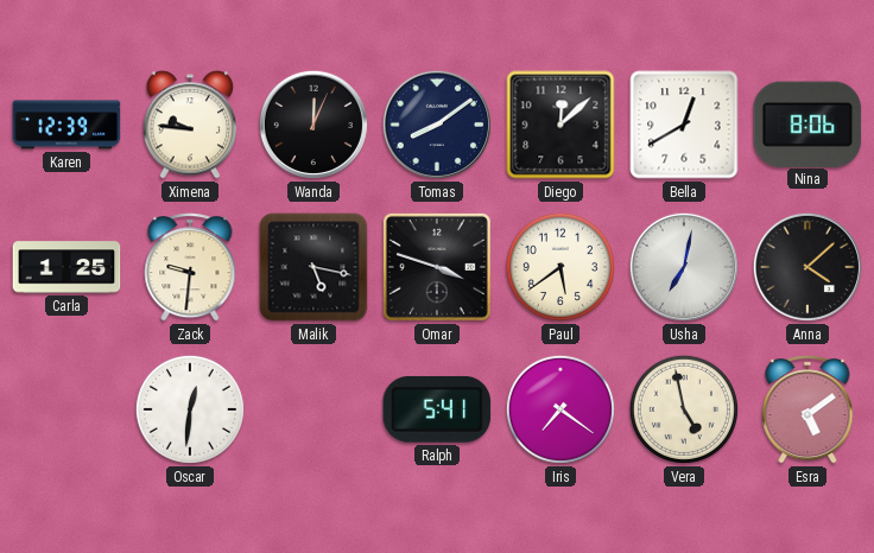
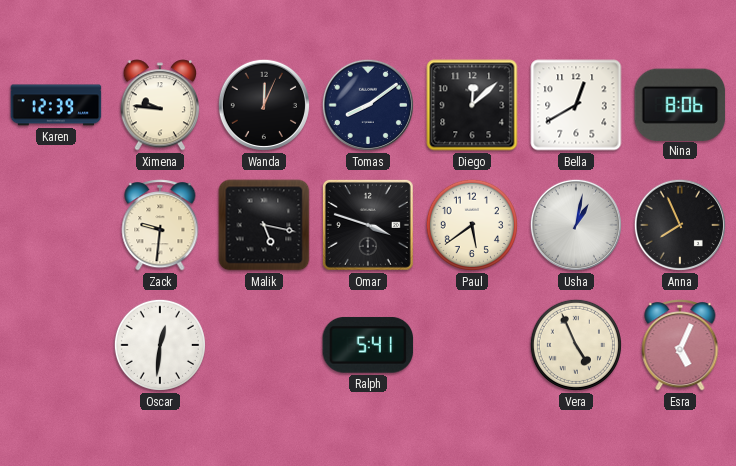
Carla: 1:25 -> none
Usha: 7:02 -> 1:02
Anna: 4:08 -> 7:56
Iris: 7:21 -> none
Vera: 4:58 -> 4:56
Esra: 5:09 -> 5:04
